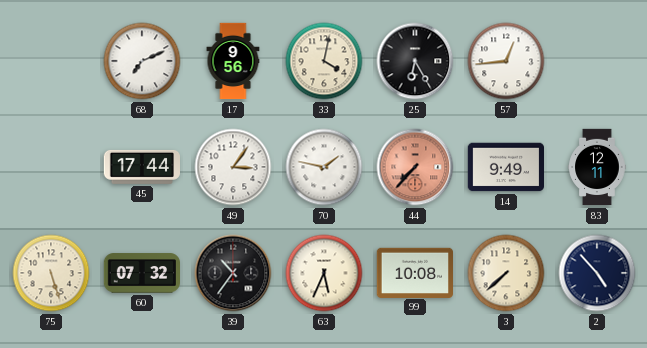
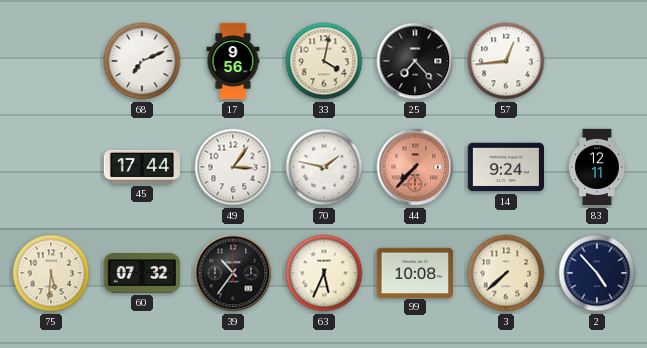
25: 6:25 -> 7:23
14: 9:49 -> 9:24
75: 5:27 -> 5:31
